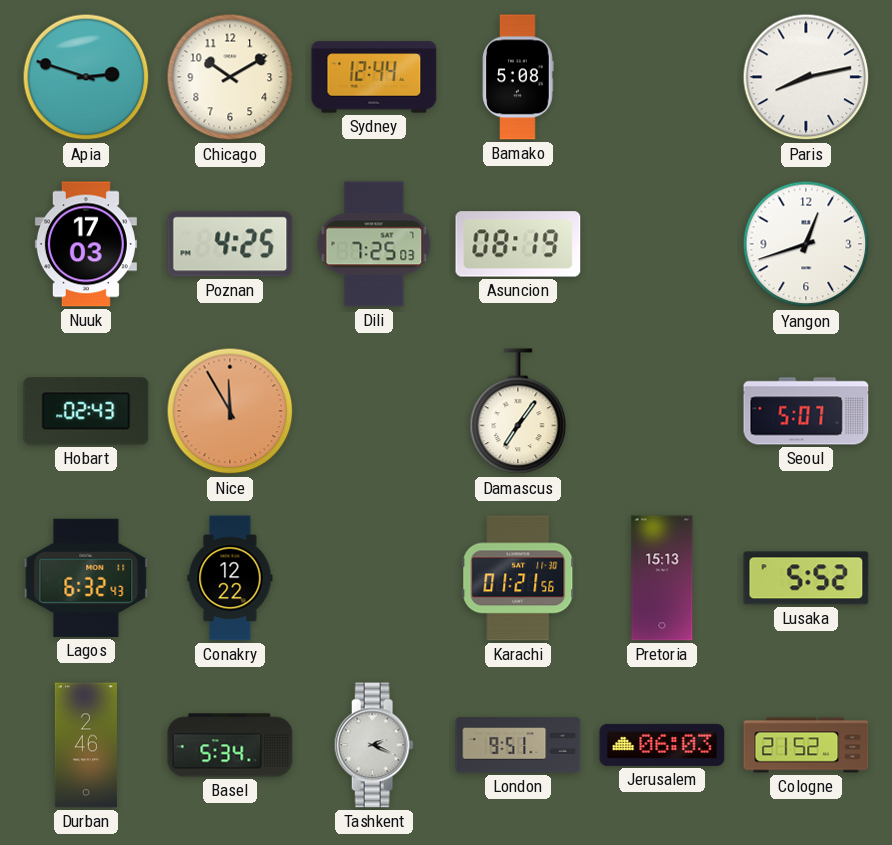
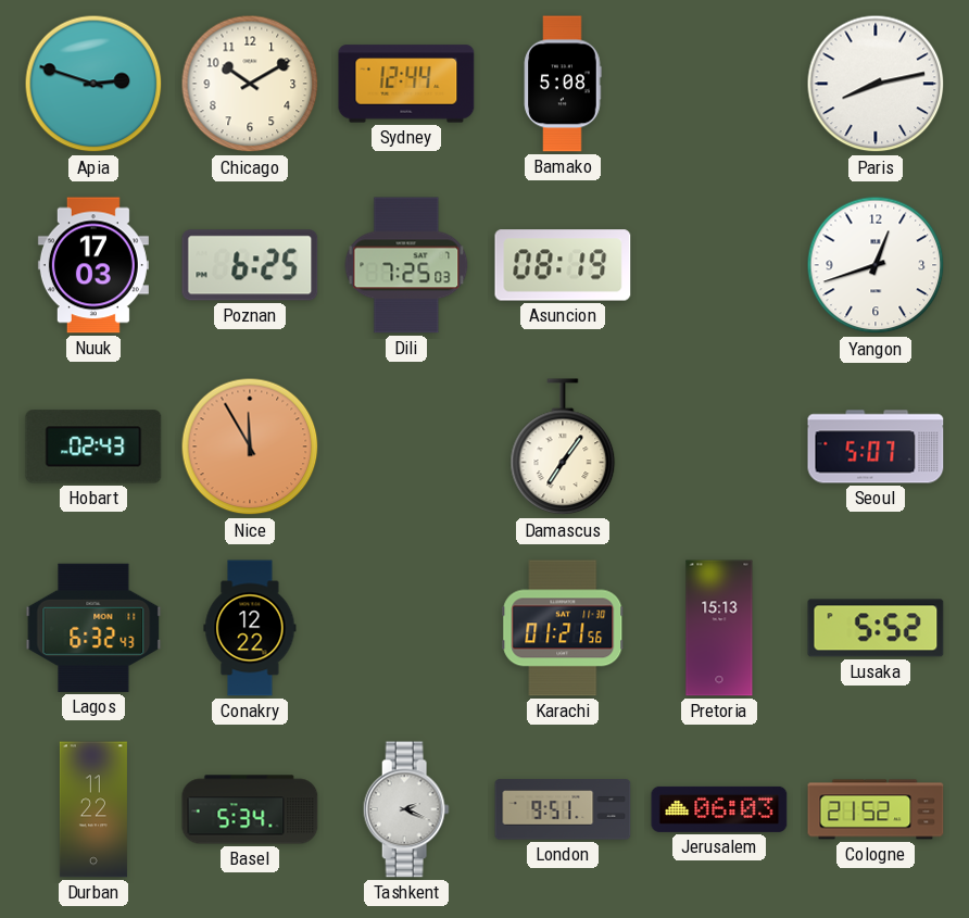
Poznan: 4:25 -> 6:25
Durban: 2:46 -> 11:22
